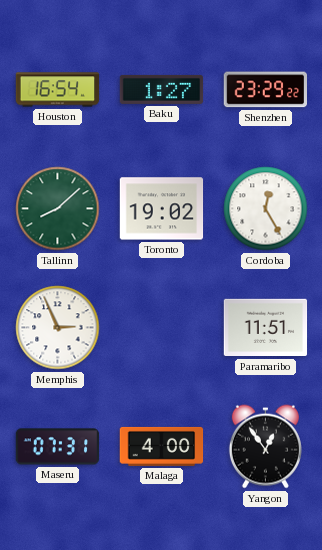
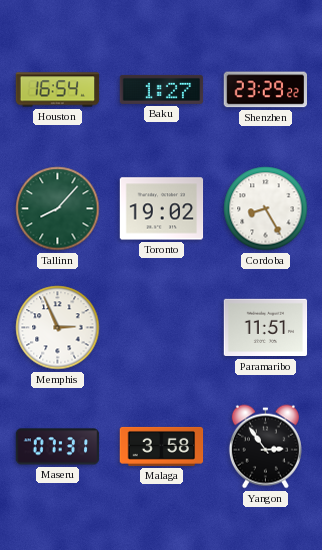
Tallinn: 8:08 -> 8:07
Cordoba: 12:25 -> 8:25
Malaga: 4:00 -> 3:58
Yangon: 12:54 -> 2:54
